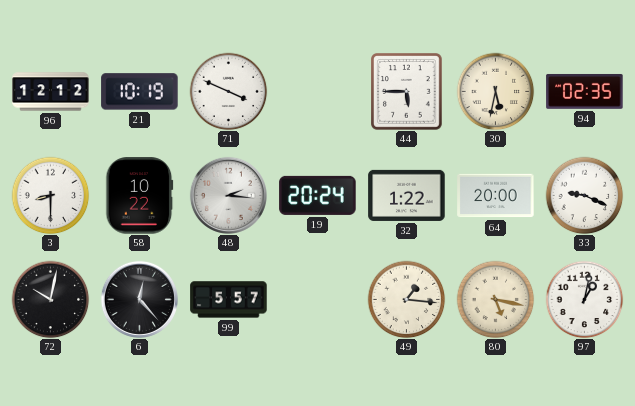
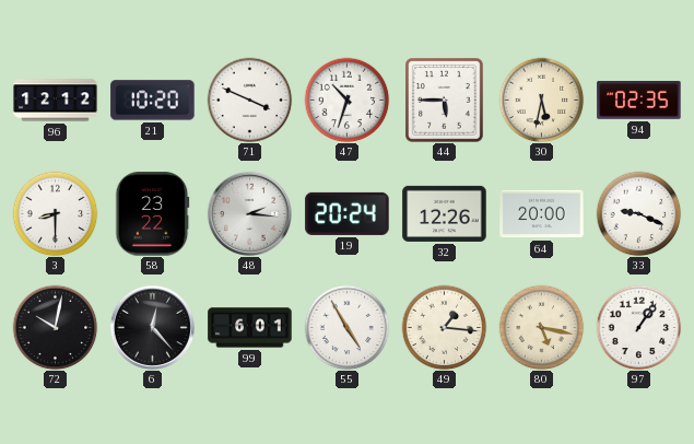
21: 10:19 -> 10:20
47: none -> 10:33
58: 10:22 -> 23:22
32: 1:22 -> 12:26
99: 5:57 -> 6:01
55: none -> 4:55
97: 1:02 -> 1:06
